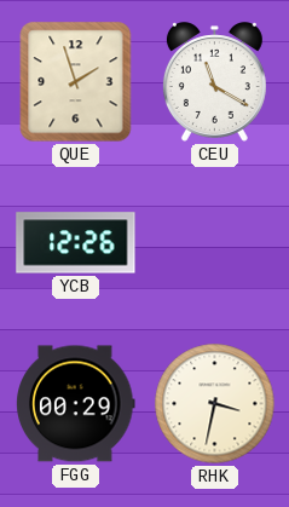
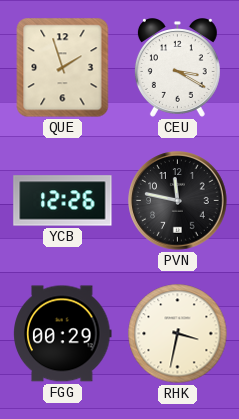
CEU: 11:20 -> 3:20
PVN: none -> 11:47
